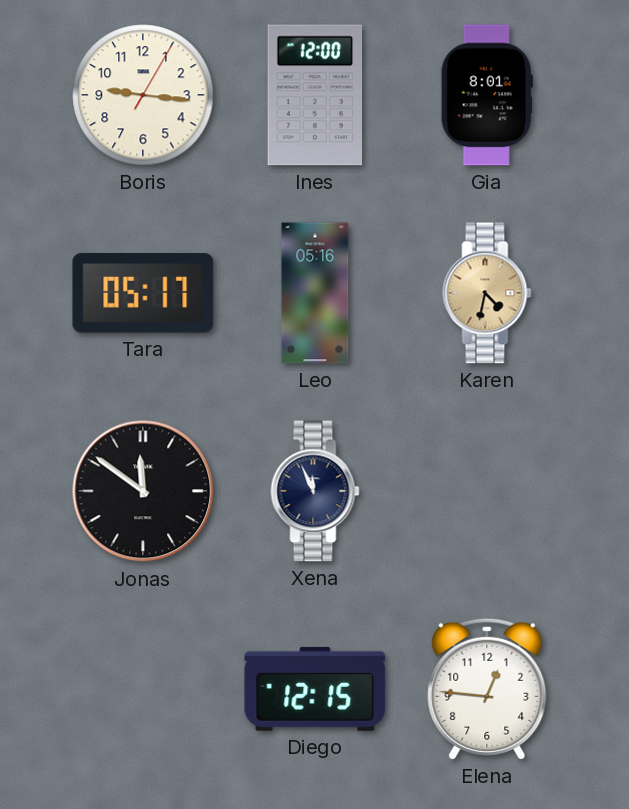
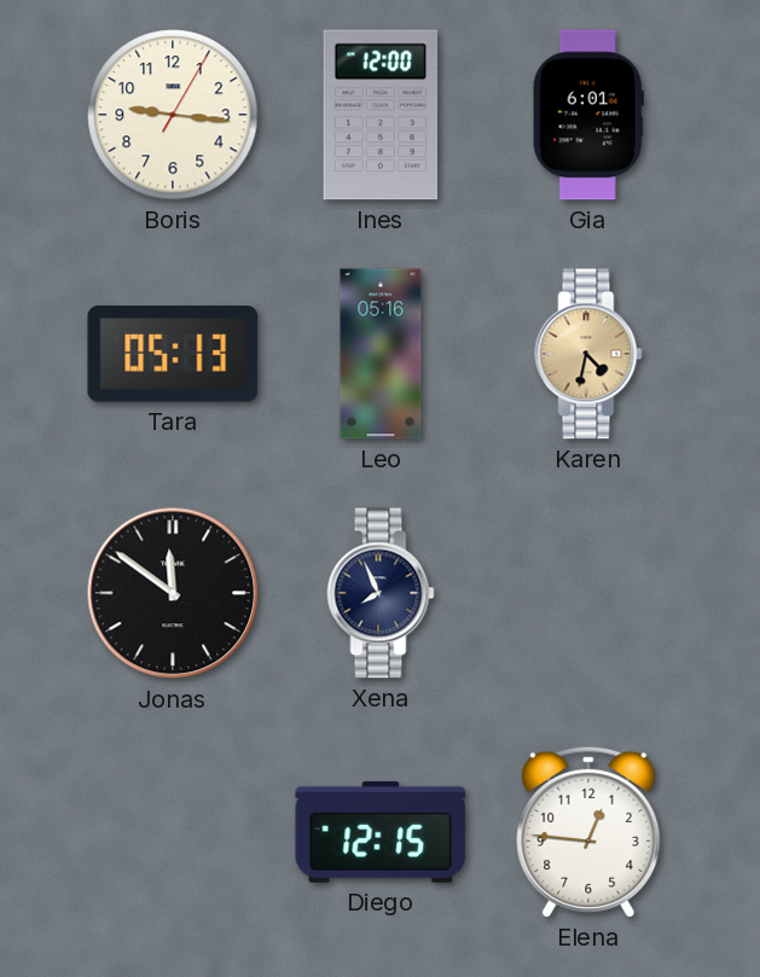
Gia: 8:01 -> 6:01
Tara: 05:17 -> 05:13
Xena: 11:56 -> 7:56
